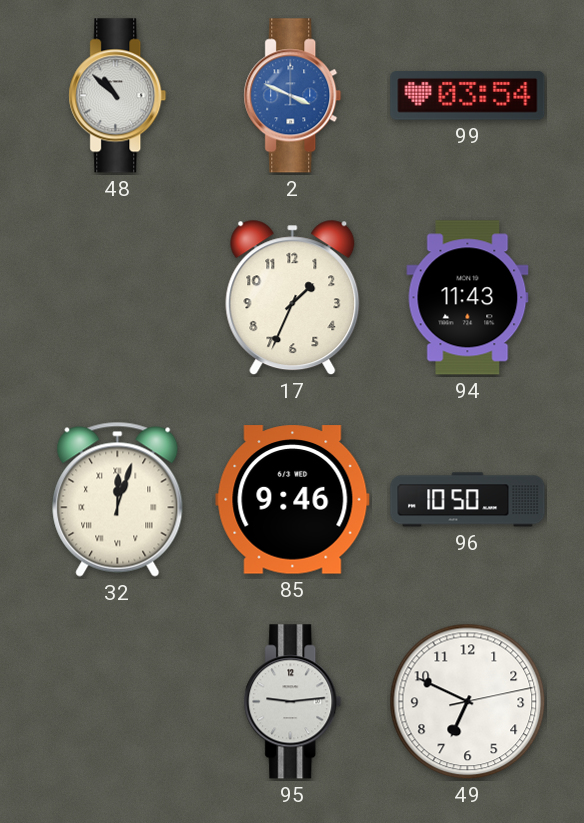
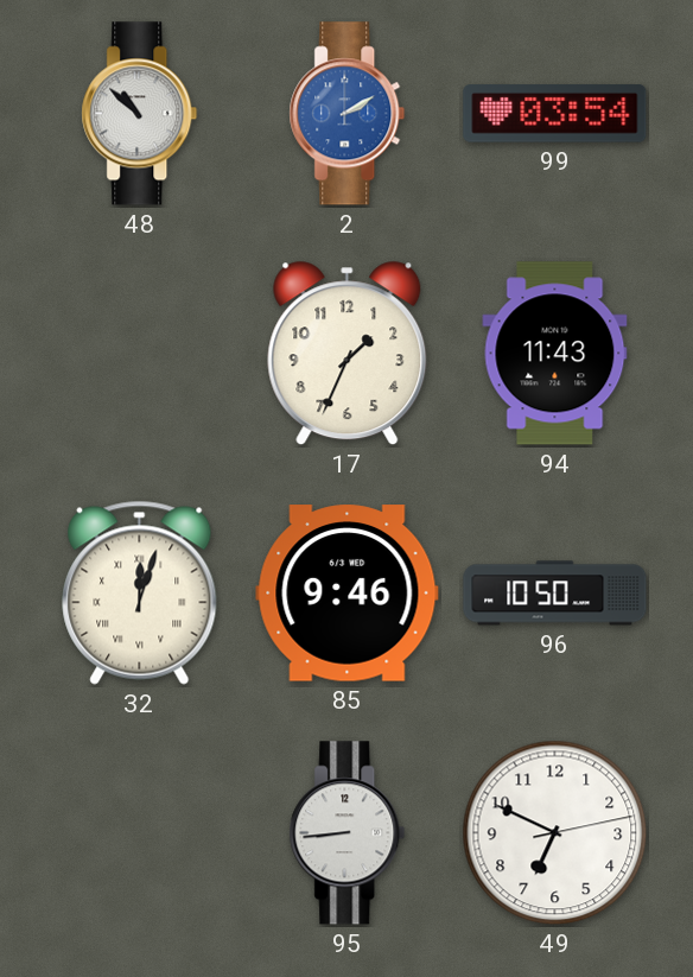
2: 3:49 -> 2:10
95: 9:14 -> 8:44
